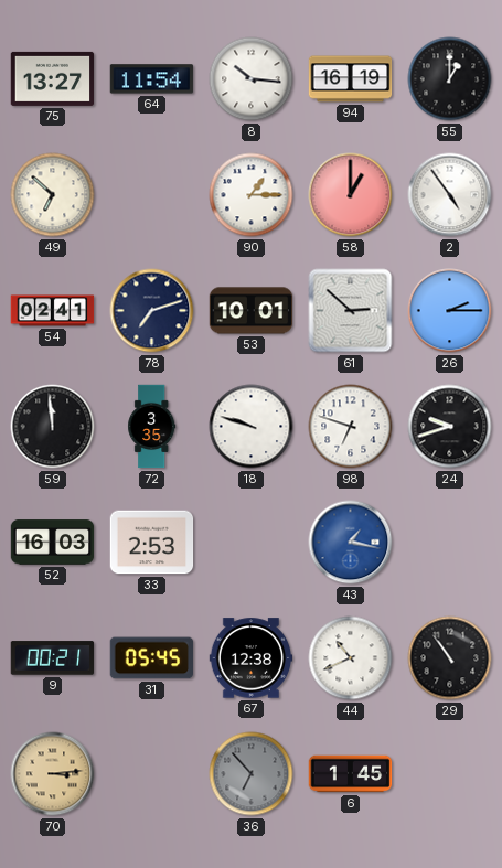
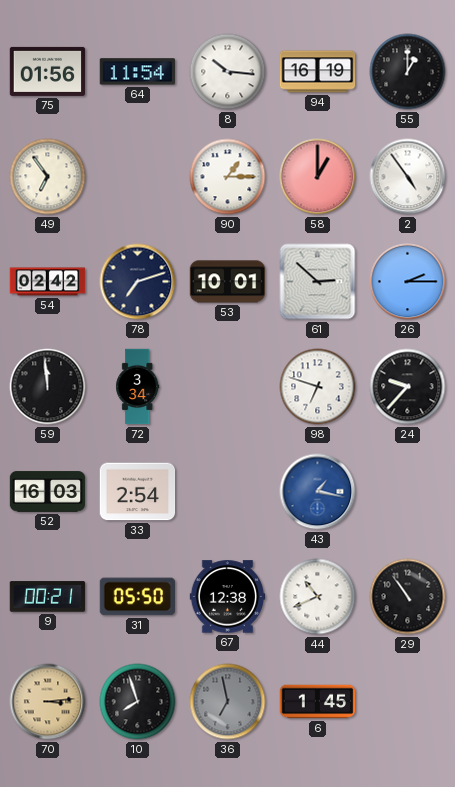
75: 13:27 -> 01:56
49: 6:52 -> 6:54
54: 02:41 -> 02:42
72: 3:35 -> 3:34
18: 9:48 -> none
24: 9:42 -> 9:37
33: 2:53 -> 2:54
31: 05:45 -> 05:50
10: none -> 7:57
36: 6:53 -> 6:58
